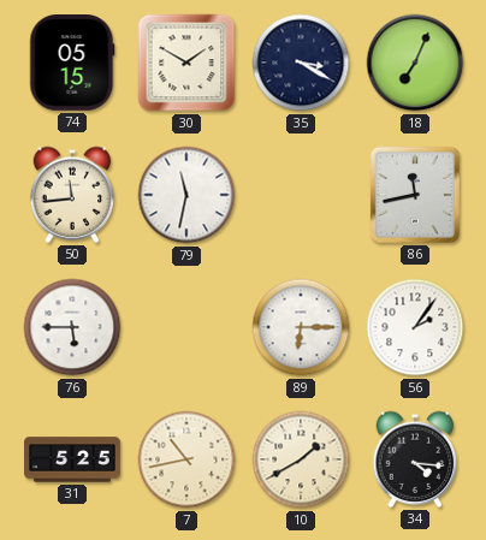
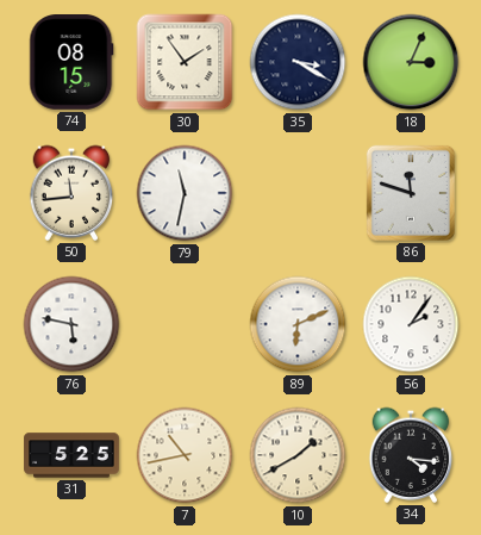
74: 05:15 -> 08:15
30: 1:50 -> 1:54
18: 7:04 -> 3:04
86: 11:43 -> 11:48
76: 5:45 -> 5:47
89: 6:15 -> 6:11
